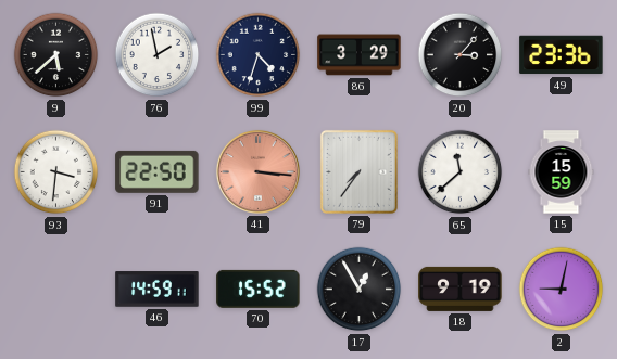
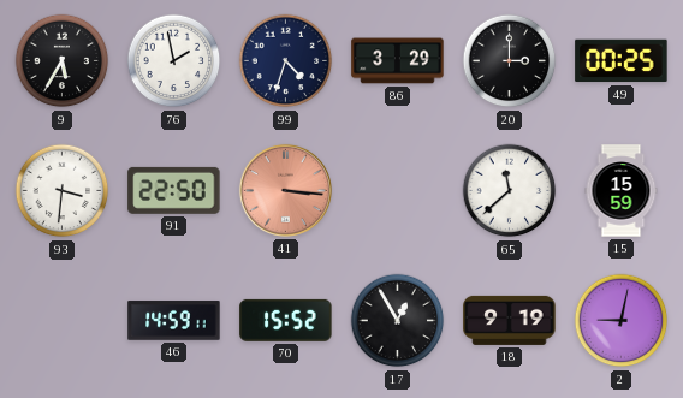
9: 5:38 -> 5:35
20: 3:07 -> 3:00
49: 23:36 -> 00:25
79: 7:36 -> none
